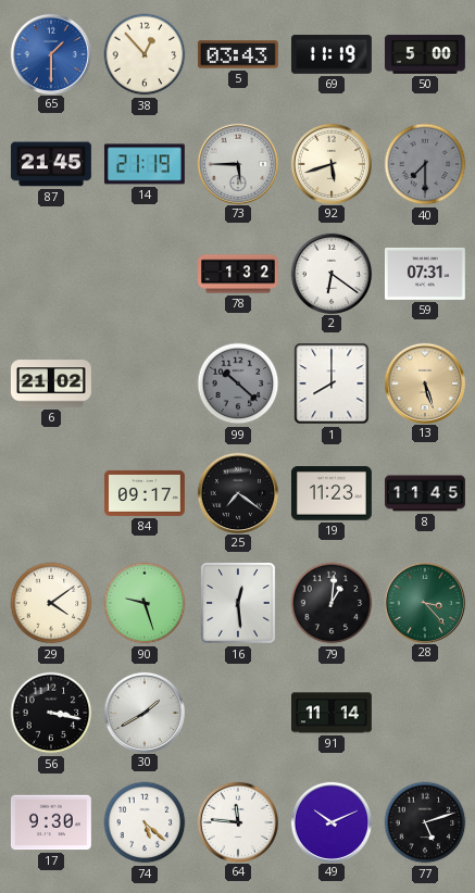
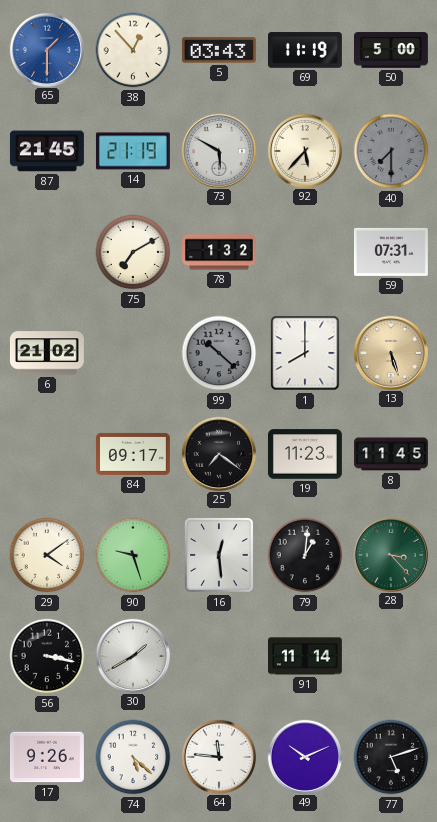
73: 5:45 -> 5:50
92: 5:42 -> 5:37
75: none -> 7:10
2: 6:21 -> none
17: 9:30 -> 9:26
